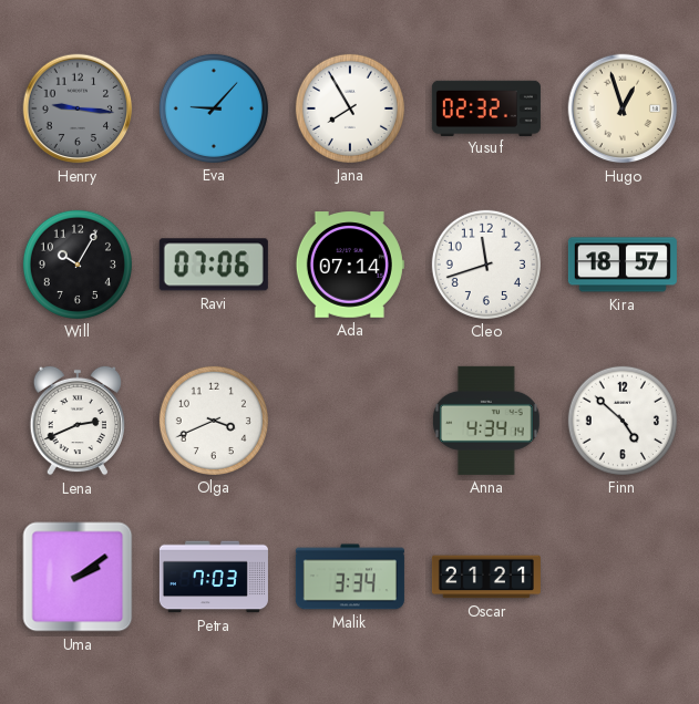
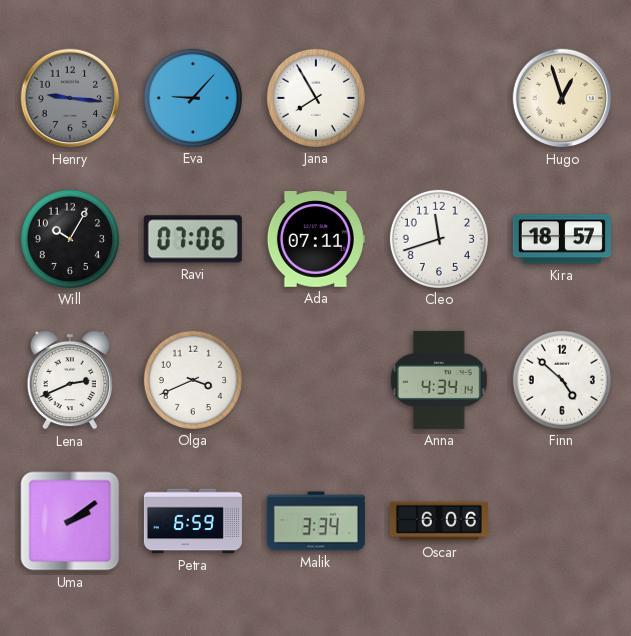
Yusuf: 02:32 -> none
Ada: 07:14 -> 07:11
Petra: 7:03 -> 6:59
Oscar: 21:21 -> 6:06
